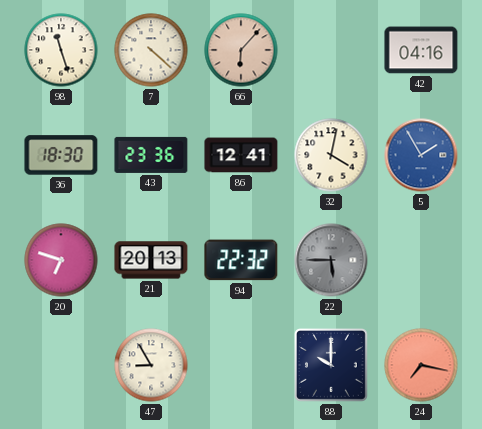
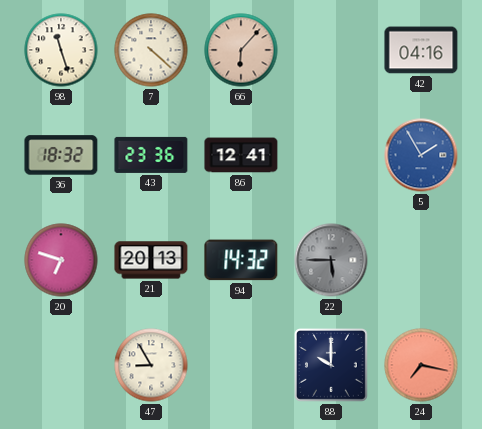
36: 18:30 -> 18:32
32: 4:02 -> none
94: 22:32 -> 14:32
